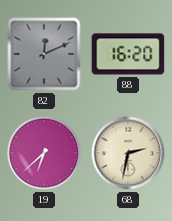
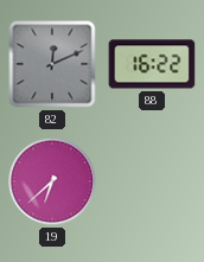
88: 16:20 -> 16:22
68: 2:32 -> none
